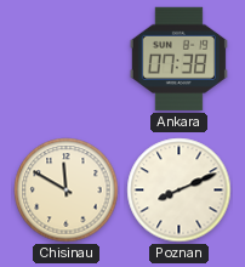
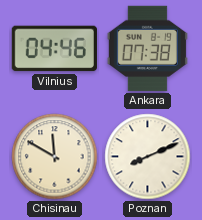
Vilnius: none -> 04:46
